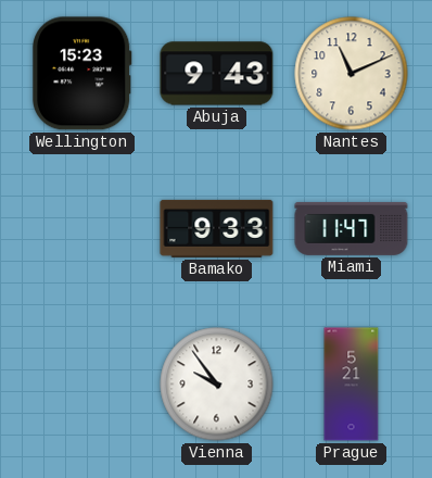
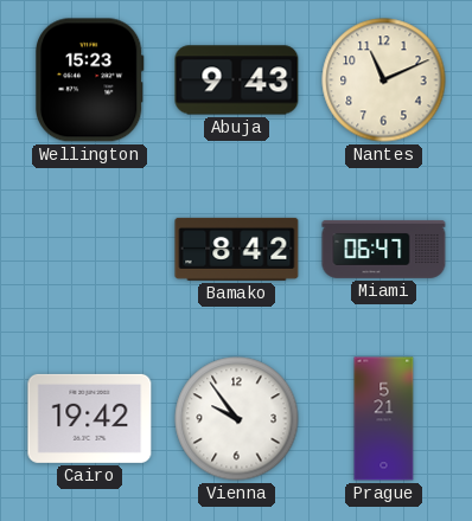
Bamako: 9:33 -> 8:42
Miami: 11:47 -> 06:47
Cairo: none -> 19:42
